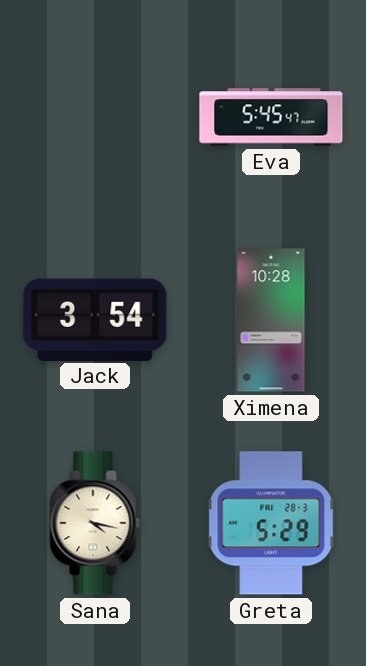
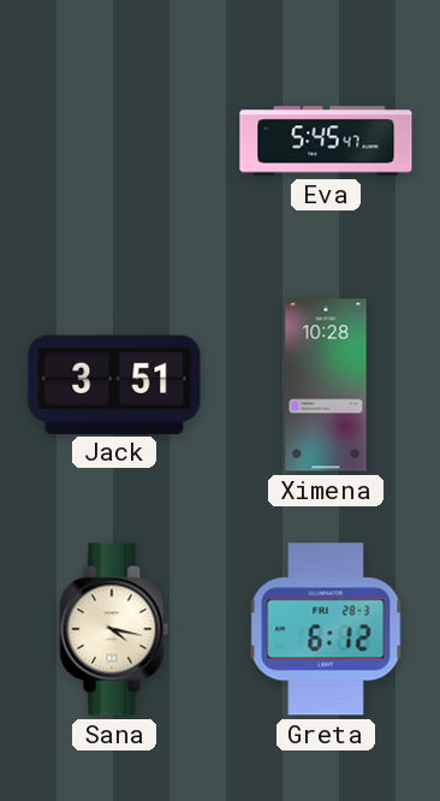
Jack: 3:54 -> 3:51
Greta: 5:29 -> 6:12
